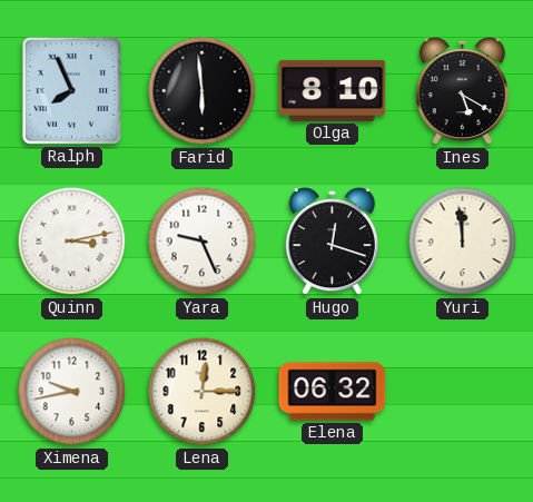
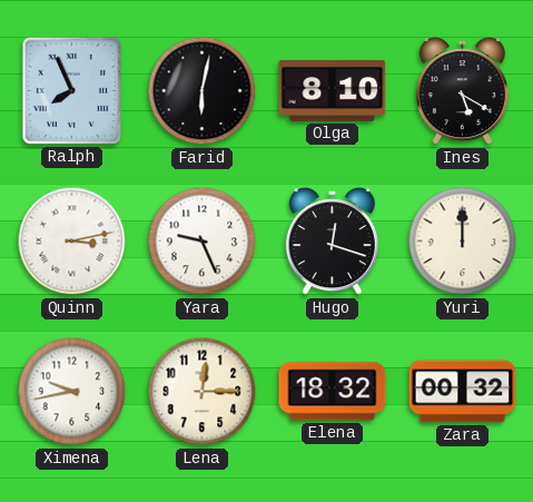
Farid: 5:59 -> 6:02
Yuri: 11:59 -> 12:00
Elena: 06:32 -> 18:32
Zara: none -> 00:32
